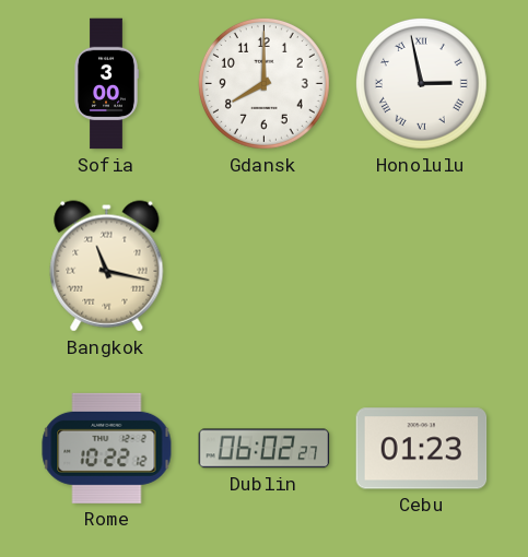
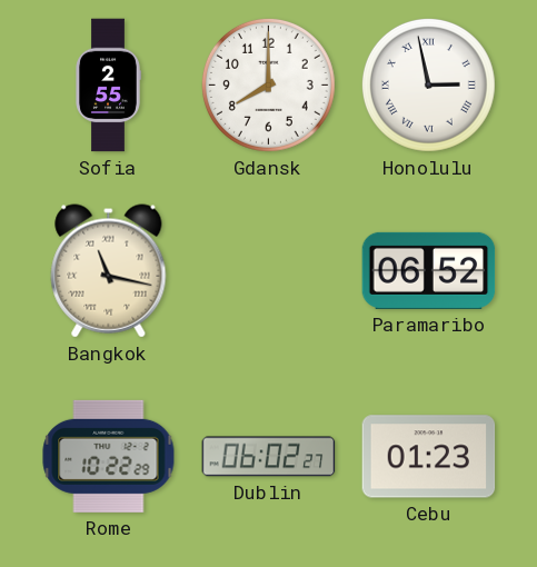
Sofia: 3:00 -> 2:55
Paramaribo: none -> 06:52
Rome: 10:22:12 -> 10:22:29
